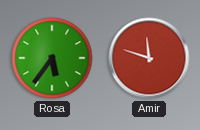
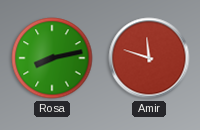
Rosa: 5:36 -> 8:13
